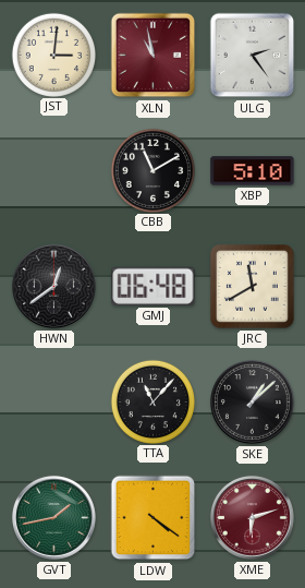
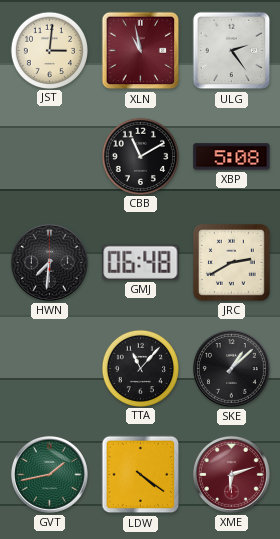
XBP: 5:10 -> 5:08
HWN: 12:39 -> 7:31
JRC: 11:40 -> 2:40
